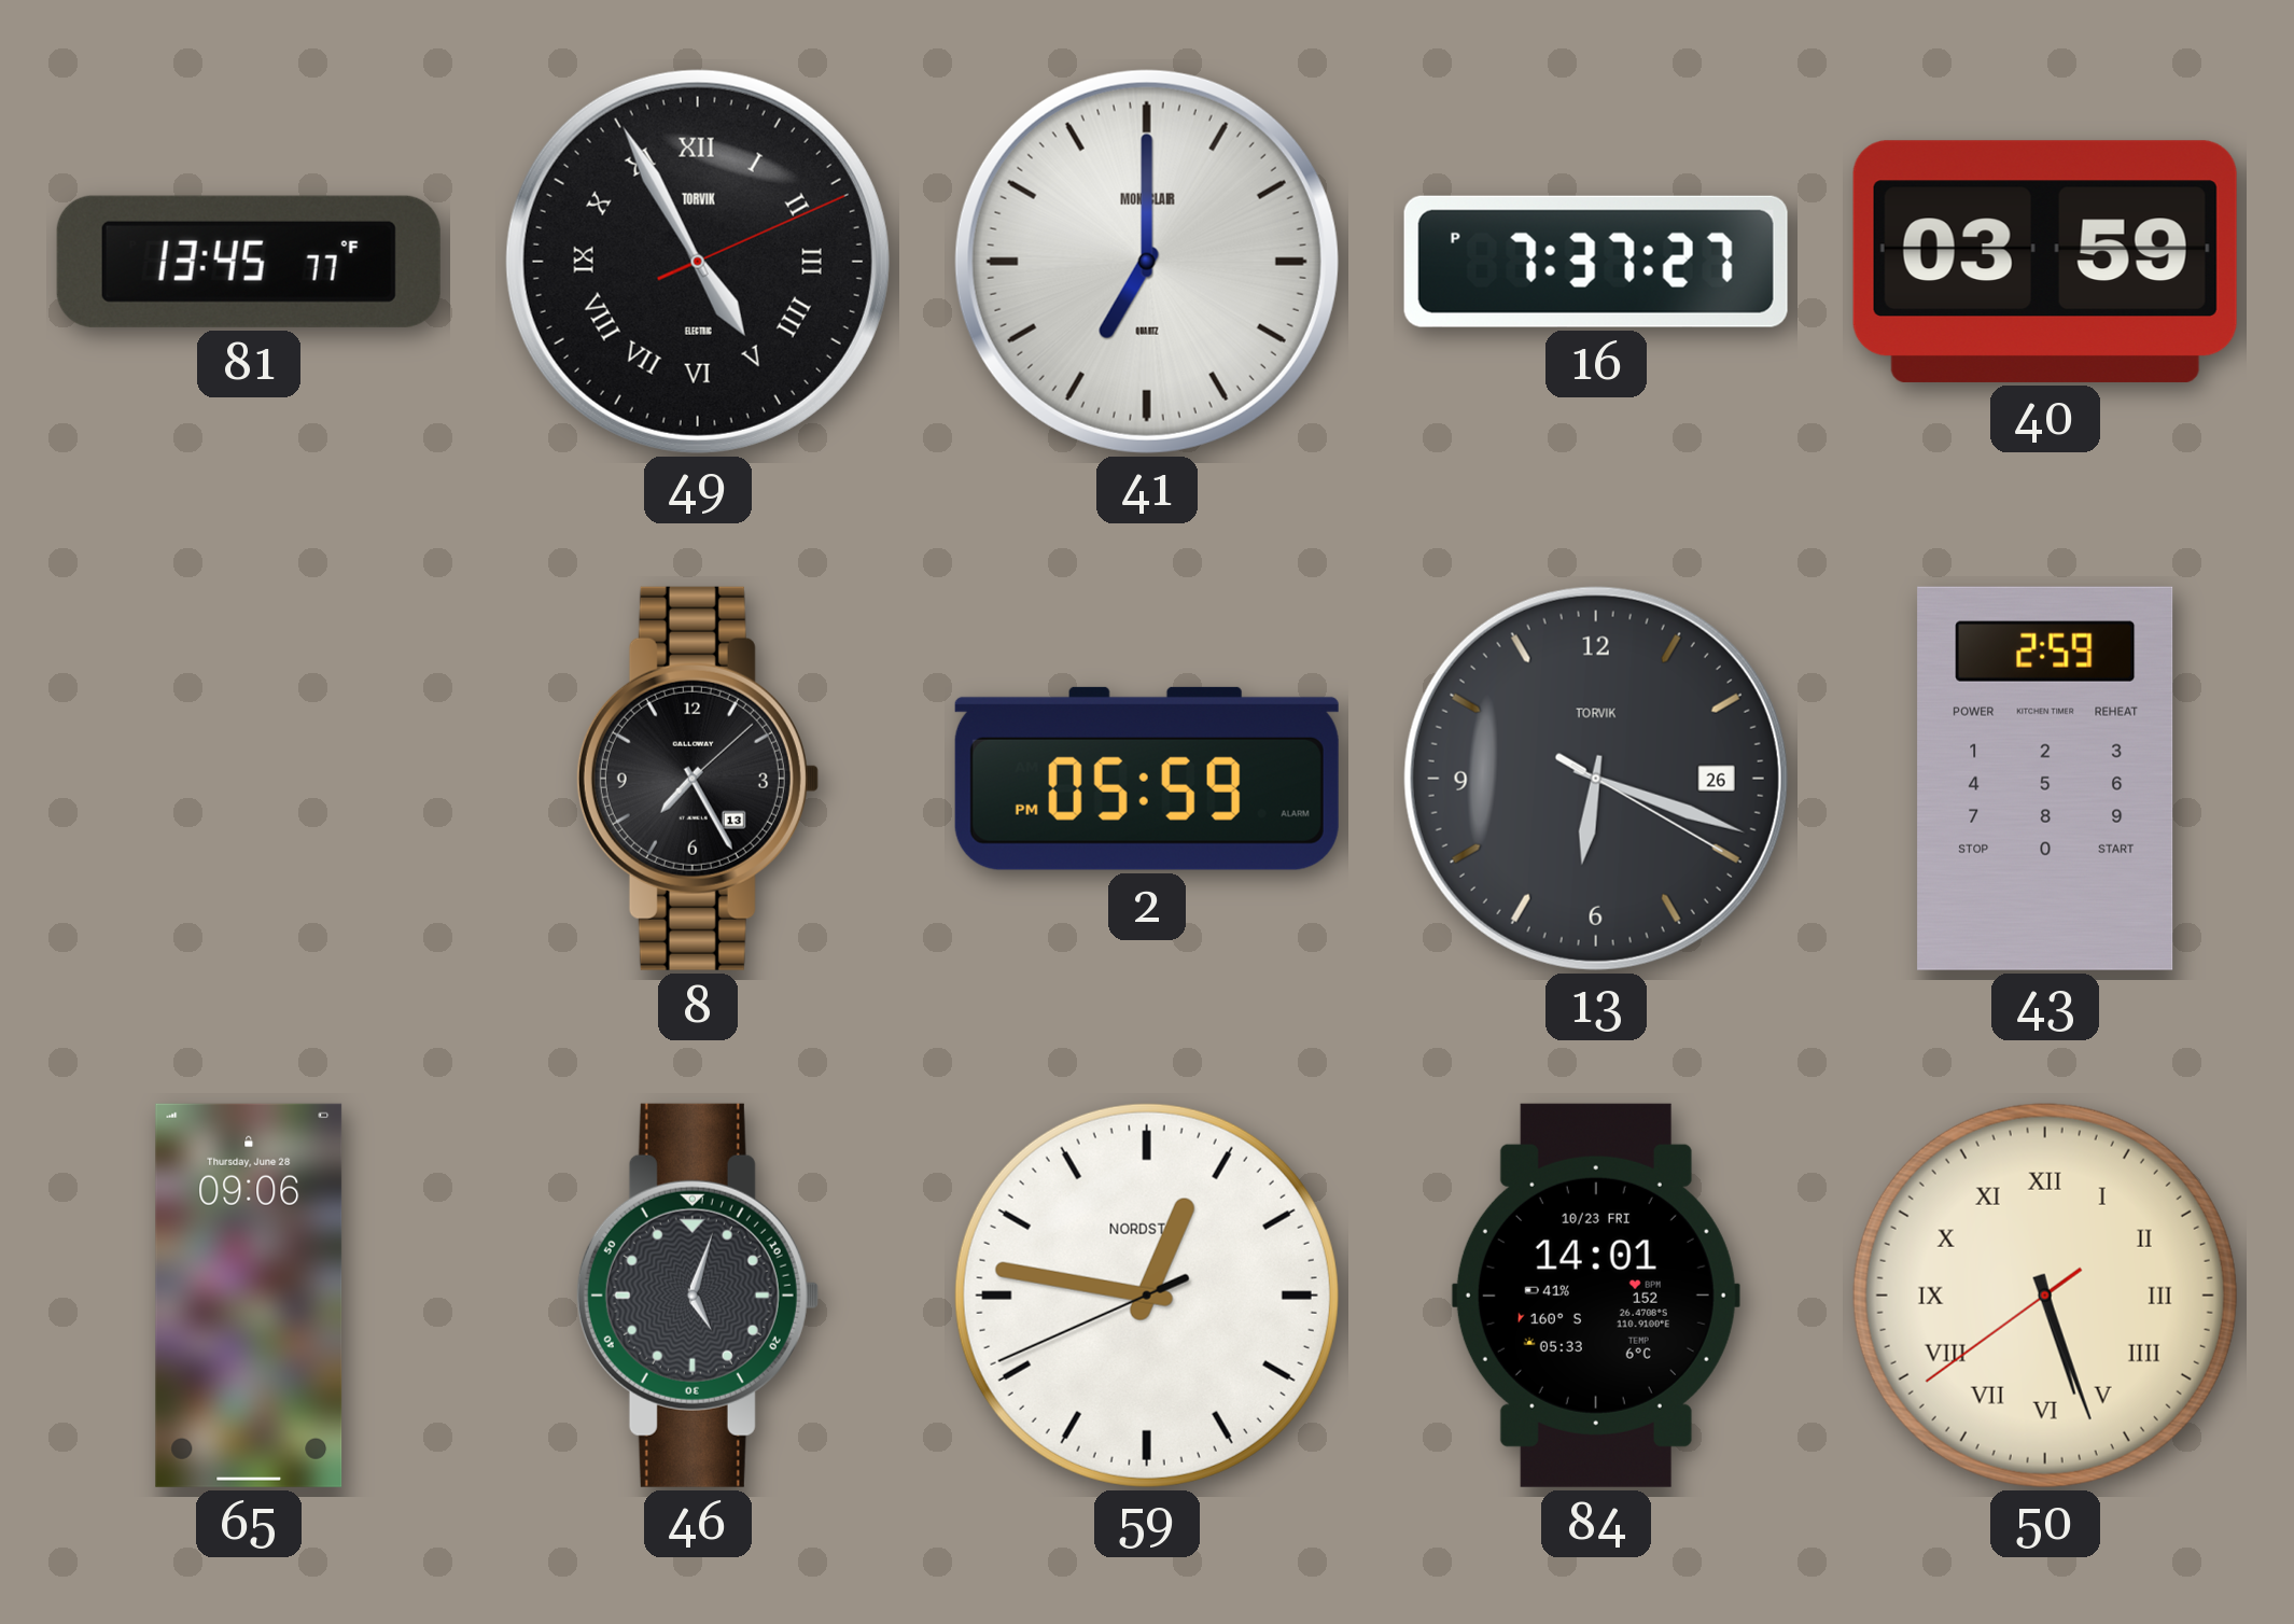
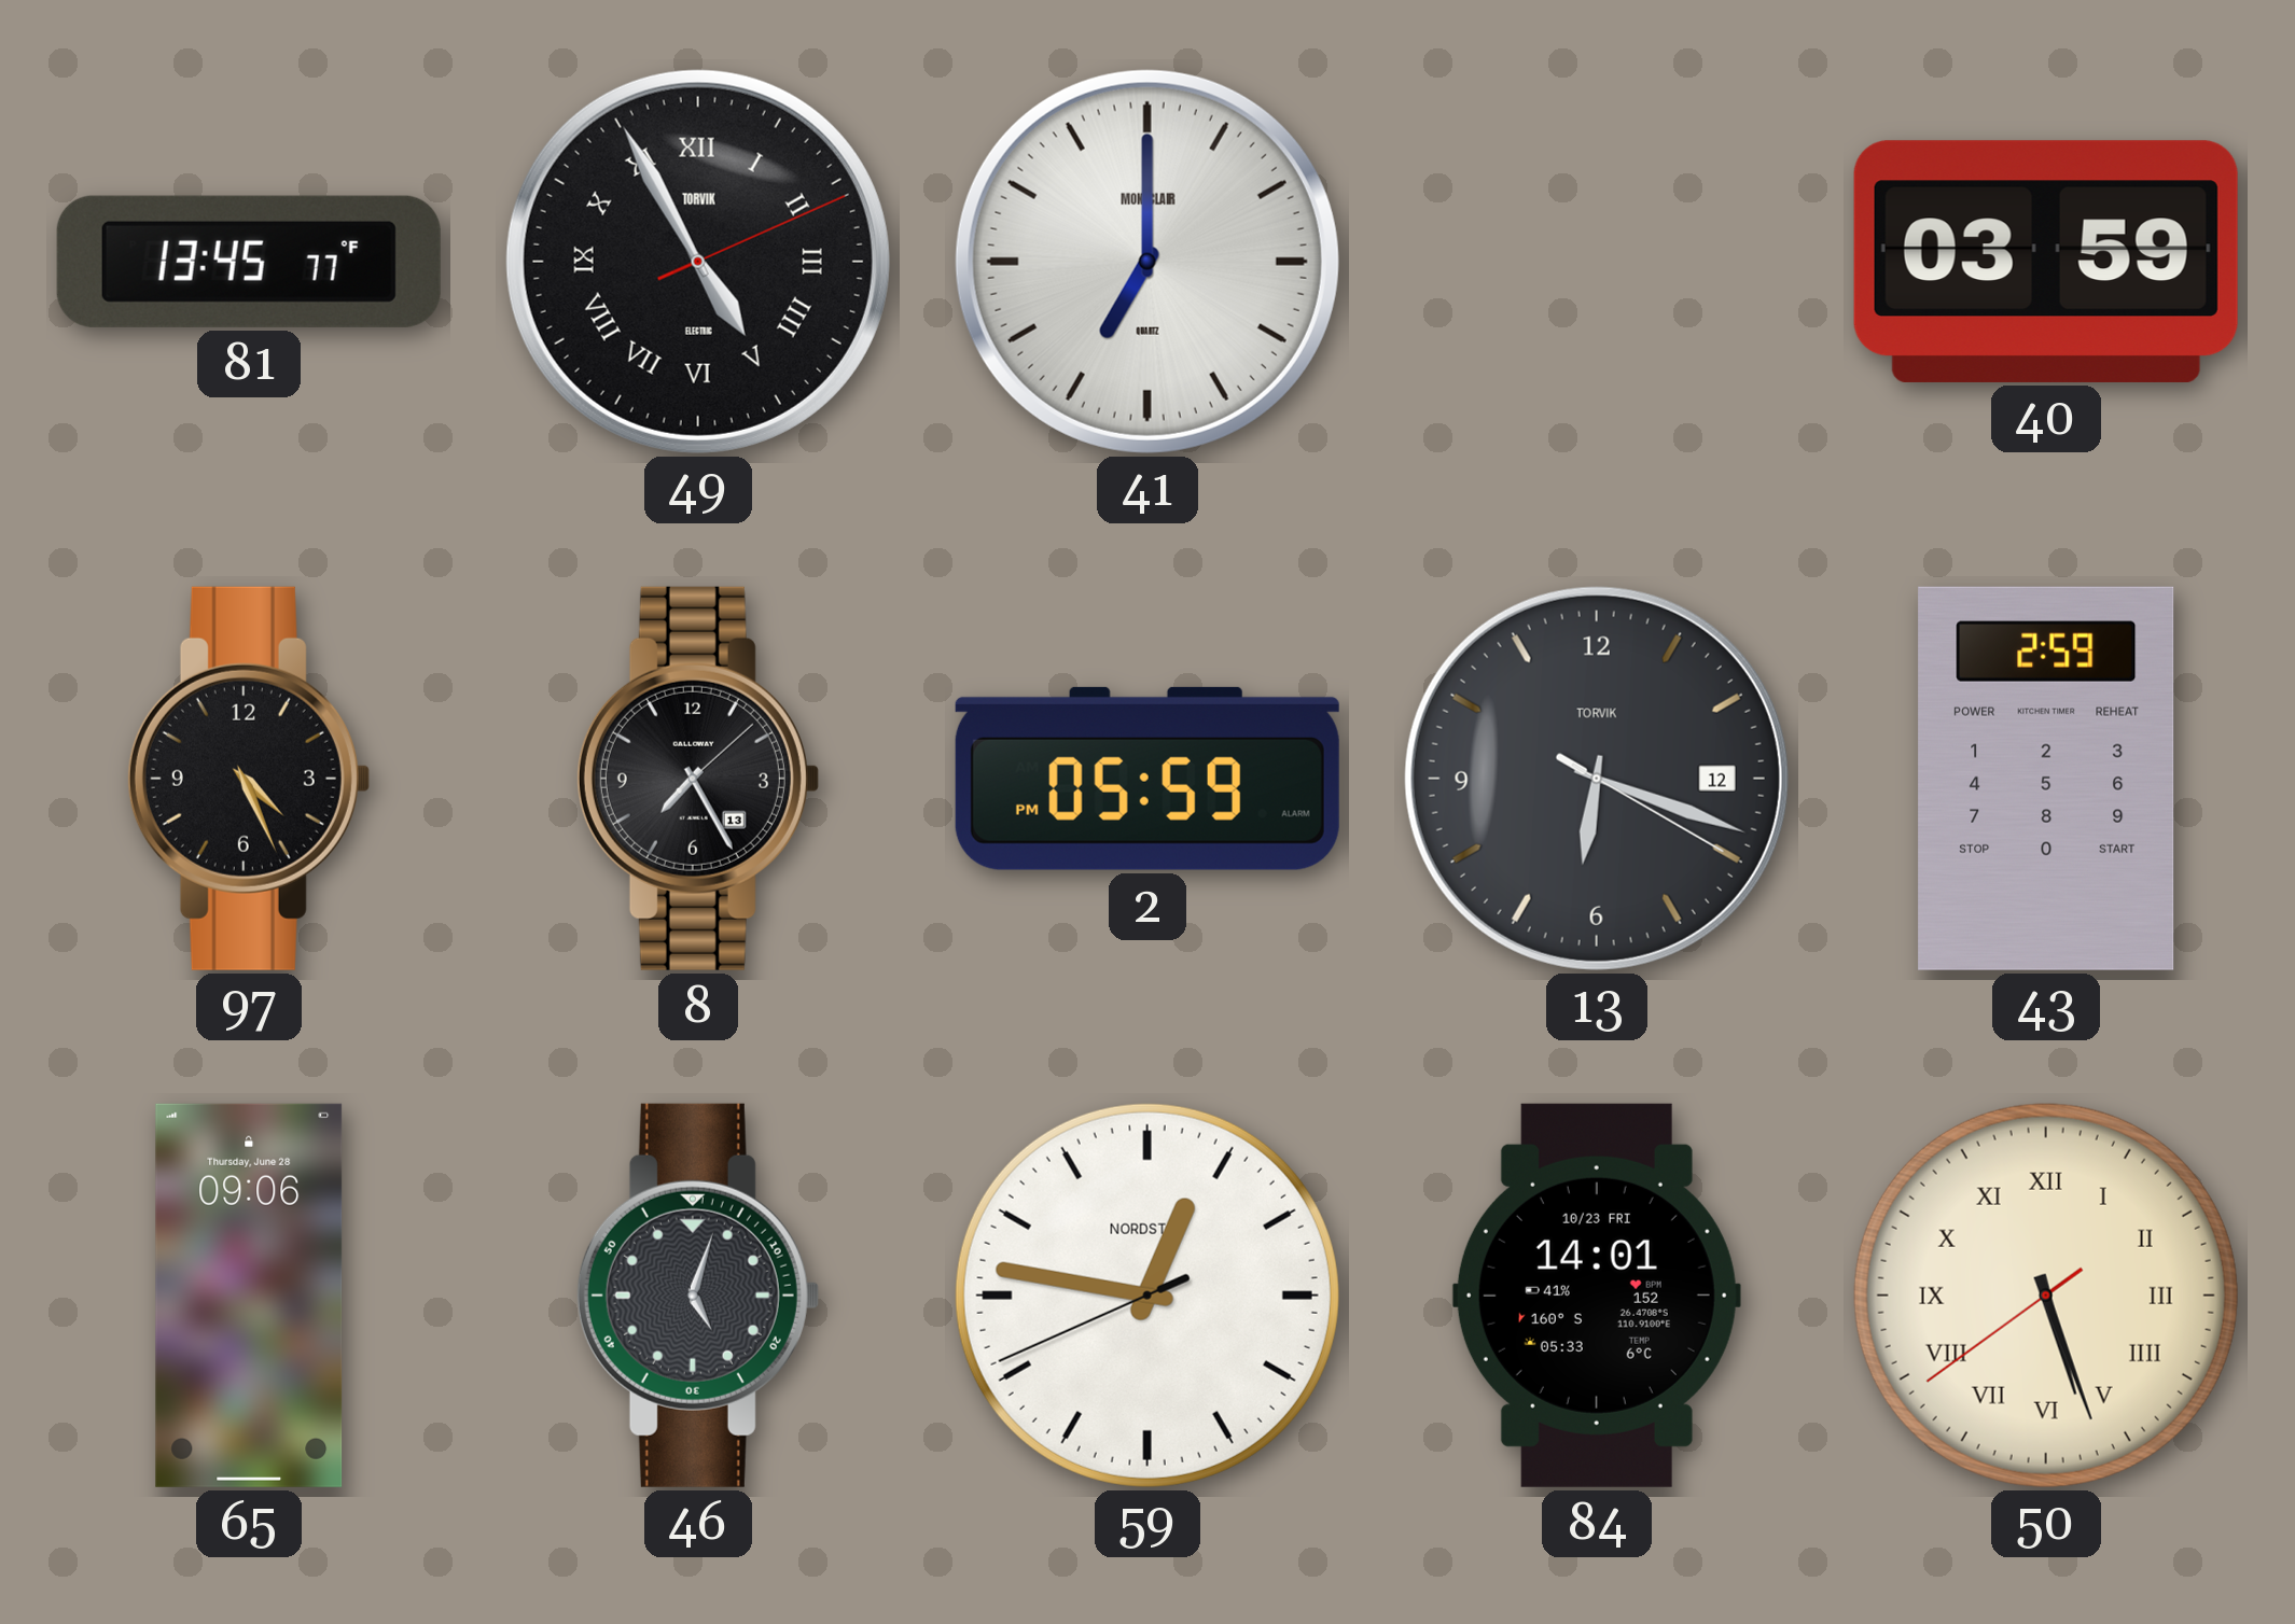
16: 7:37 -> none
97: none -> 4:26
13 date: 26 -> 12
